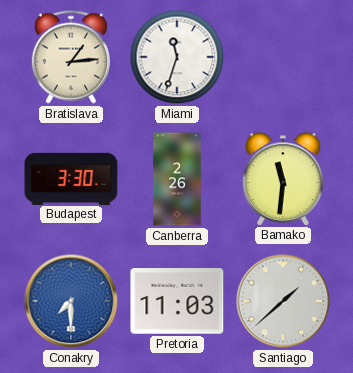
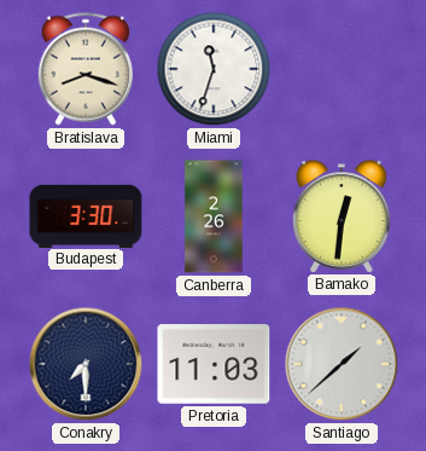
Bratislava: 1:14 -> 8:18
Bamako: 11:31 -> 12:31
Conakry dial: blue -> navy
